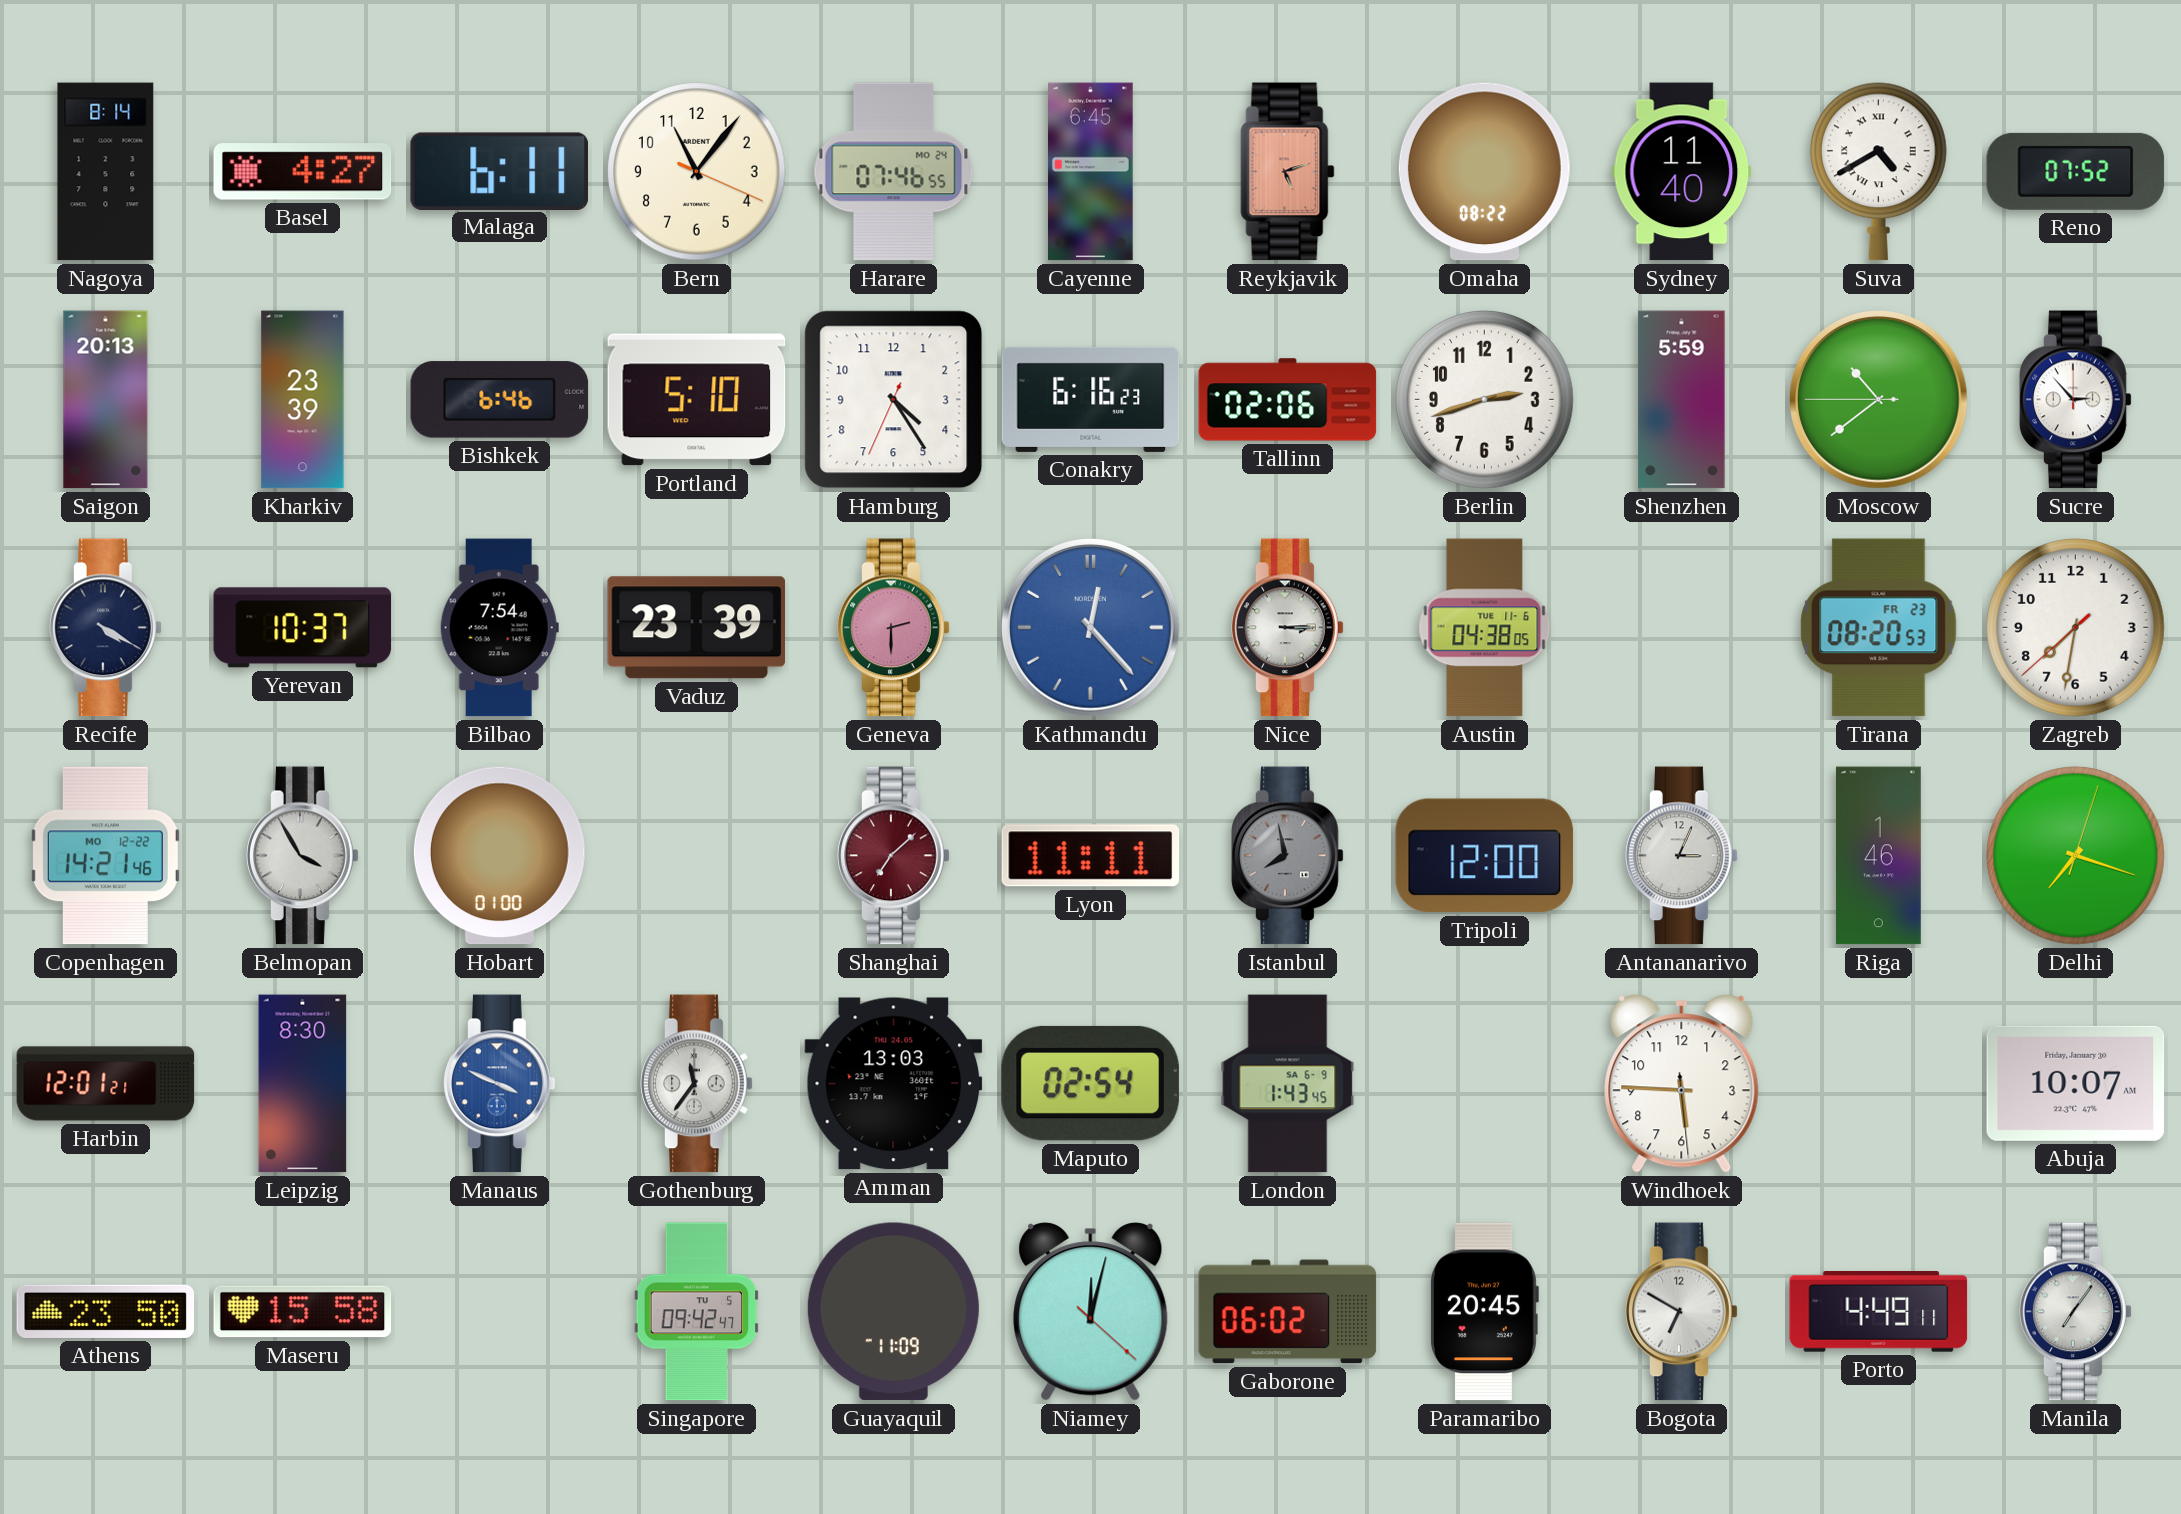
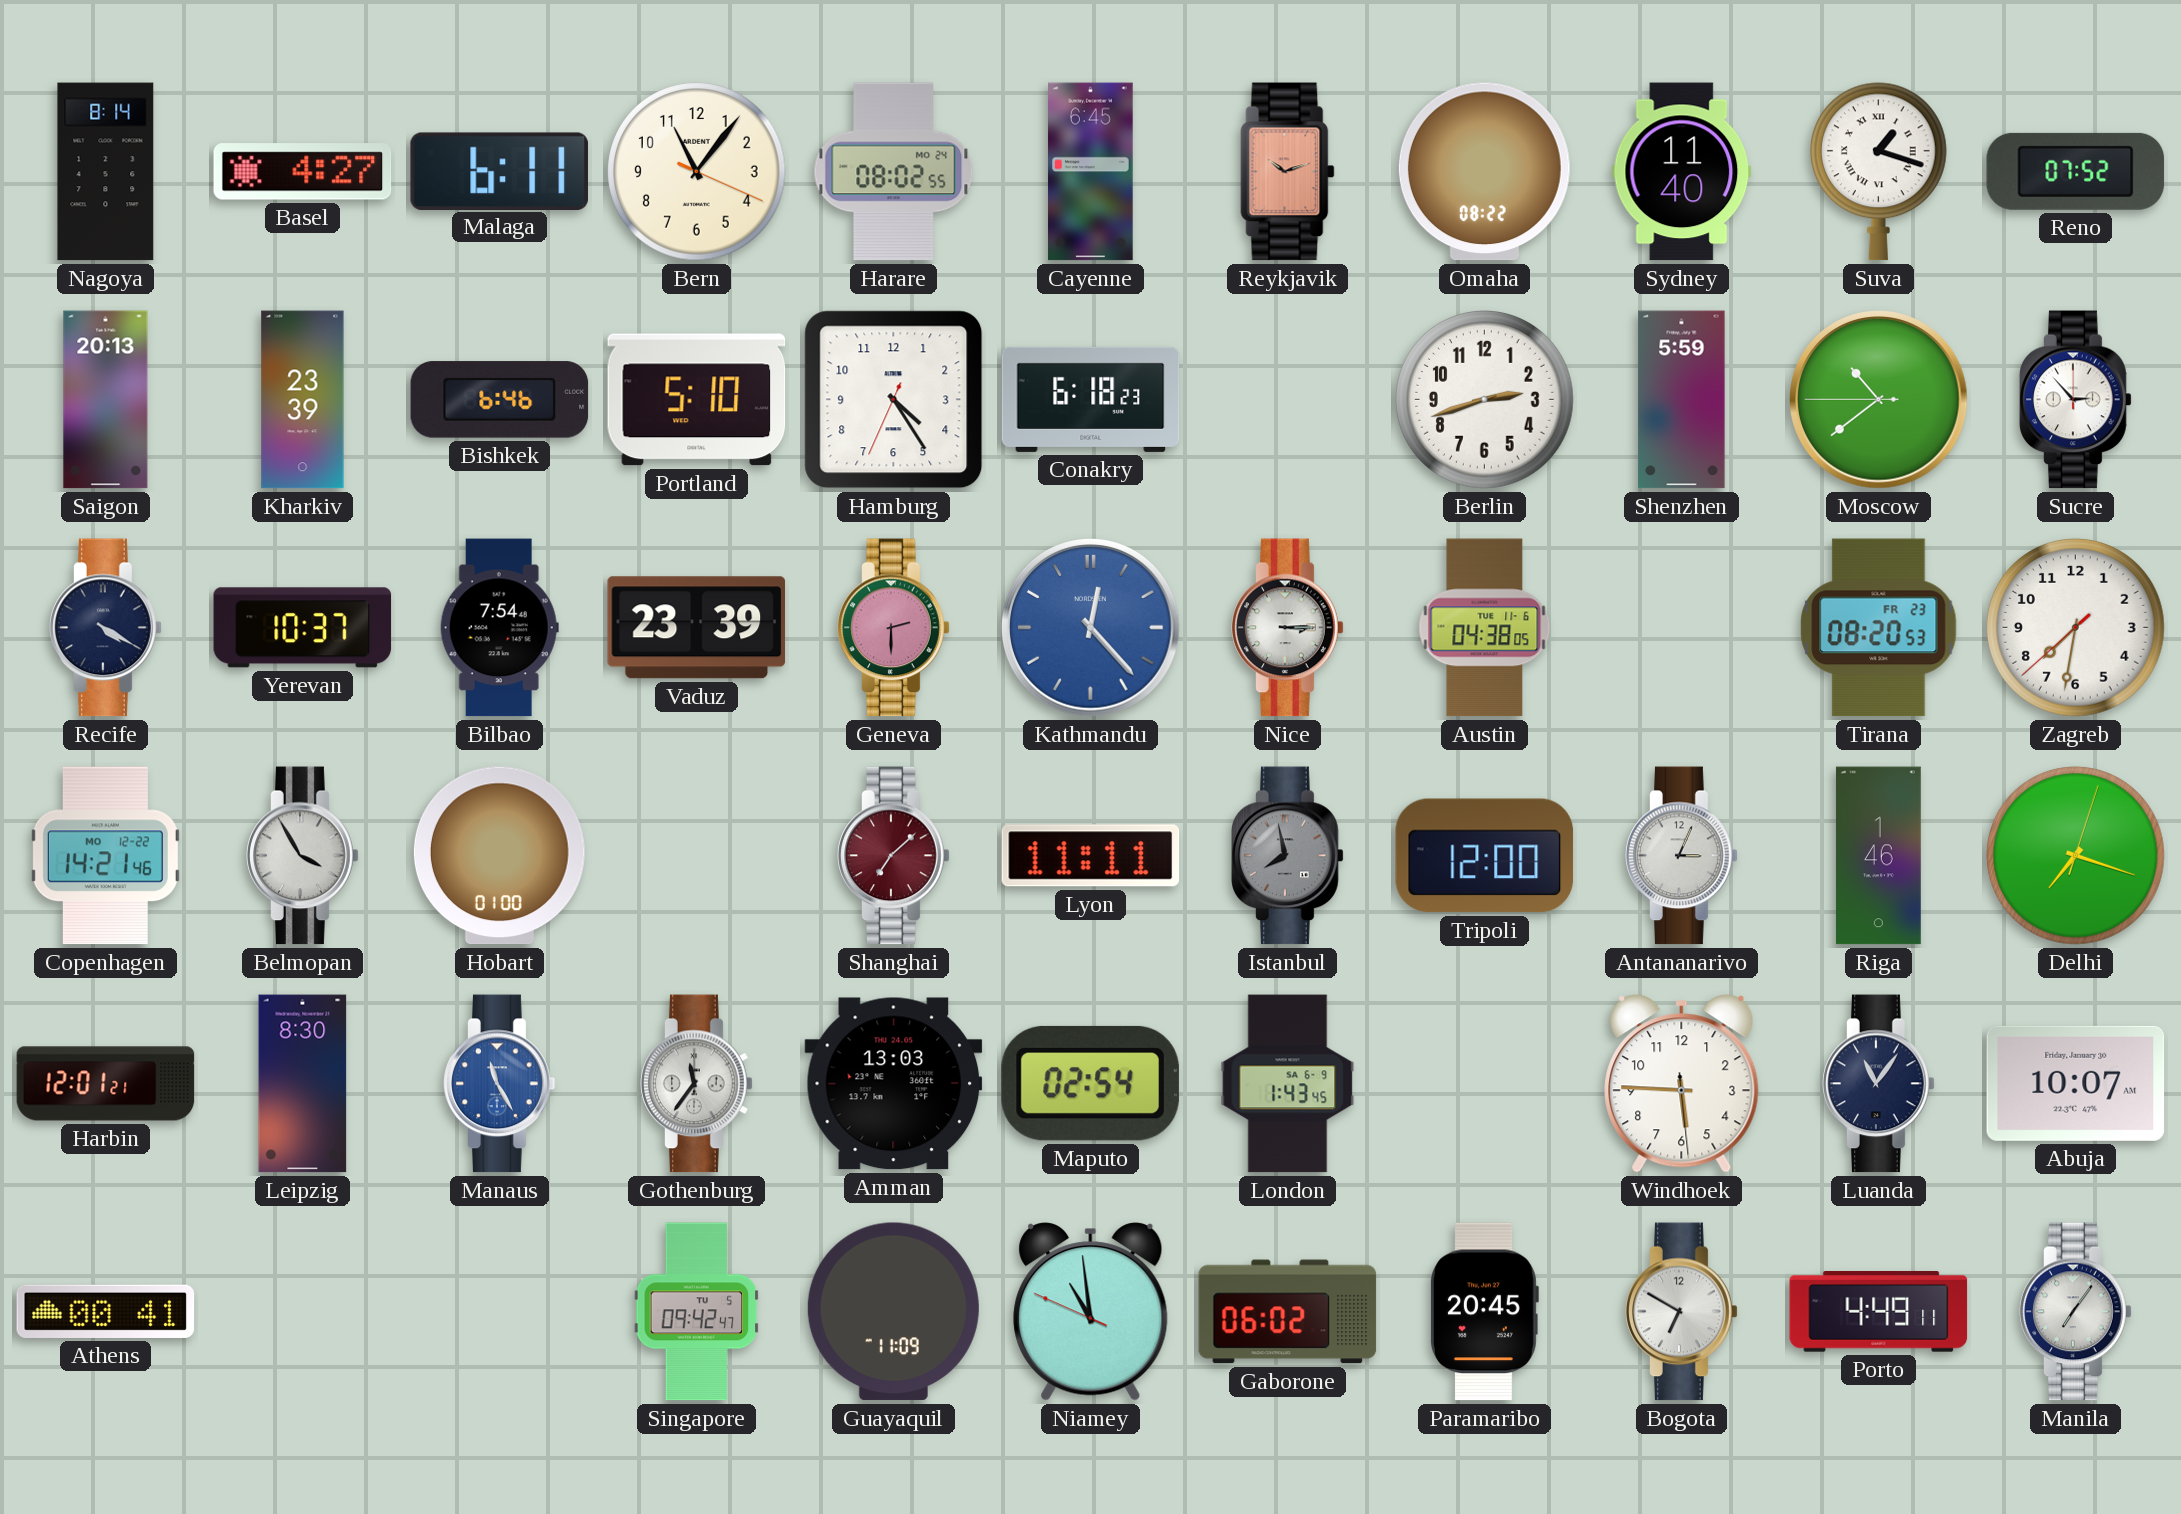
Harare: 07:46 -> 08:02
Reykjavik: 5:12 -> 10:12
Suva: 4:40 -> 1:18
Conakry: 6:16 -> 6:18
Tallinn: 02:06 -> none
Manaus: 3:49 -> 11:25
Luanda: none -> 11:06
Athens: 23:50 -> 00:41
Maseru: 15:58 -> none
Niamey: 12:02 -> 10:58
